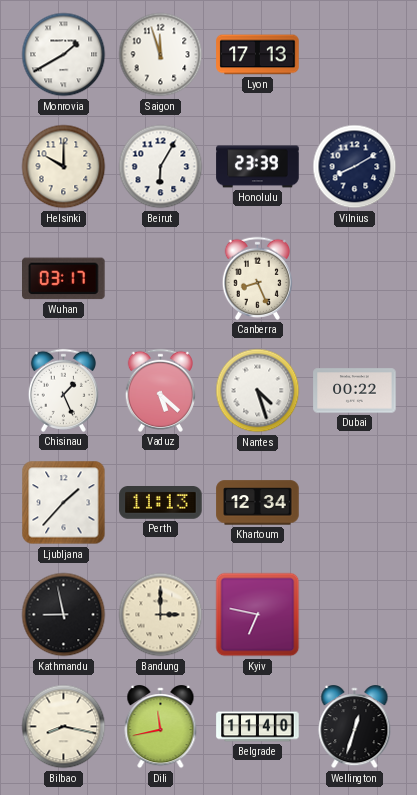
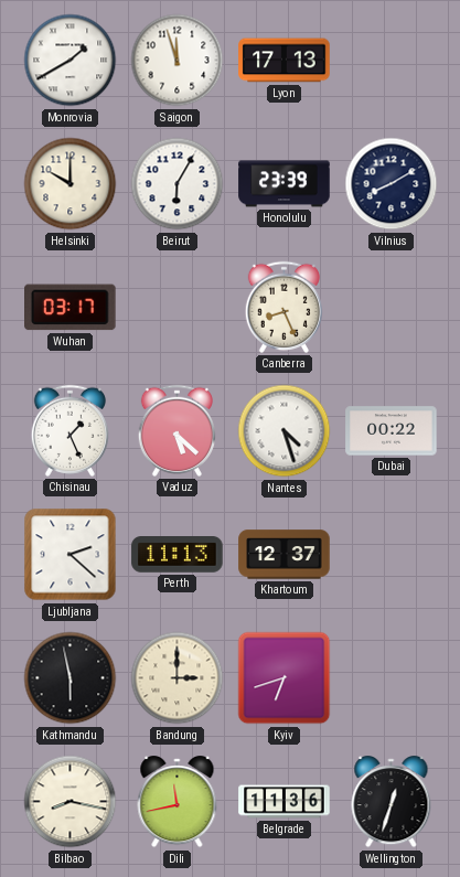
Ljubljana: 1:37 -> 2:22
Khartoum: 12:34 -> 12:37
Kathmandu: 8:58 -> 5:58
Kyiv: 6:47 -> 6:42
Belgrade: 11:40 -> 11:36
